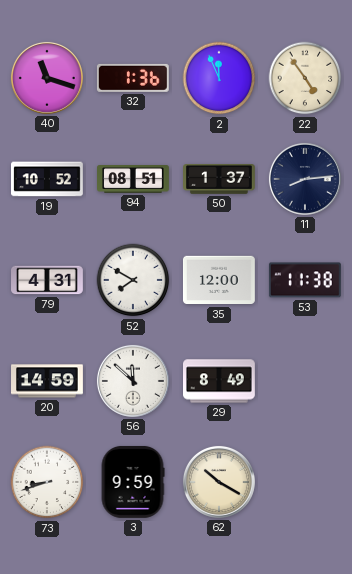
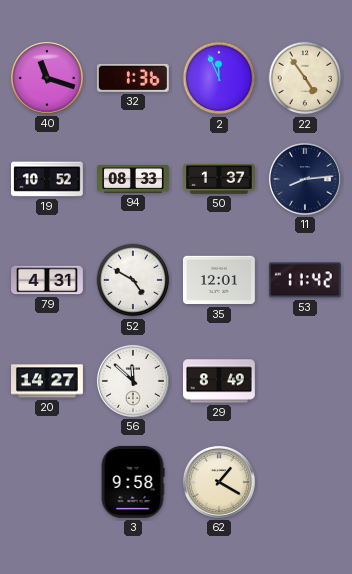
94: 08:51 -> 08:33
52: 7:50 -> 4:50
35: 12:00 -> 12:01
53: 11:38 -> 11:42
20: 14:59 -> 14:27
73: 8:42 -> none
3: 9:59 -> 9:58
62: 10:20 -> 1:20
